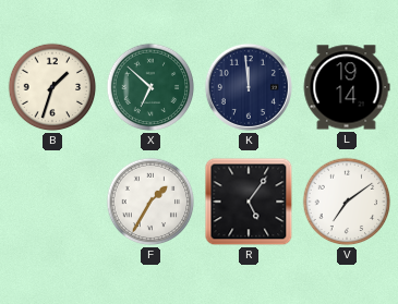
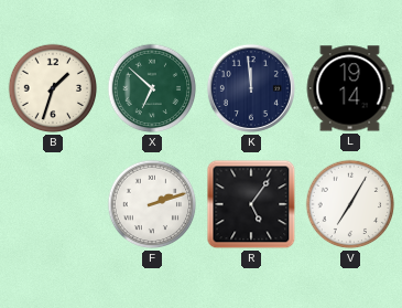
F: 1:35 -> 2:12
V: 7:09 -> 7:05
